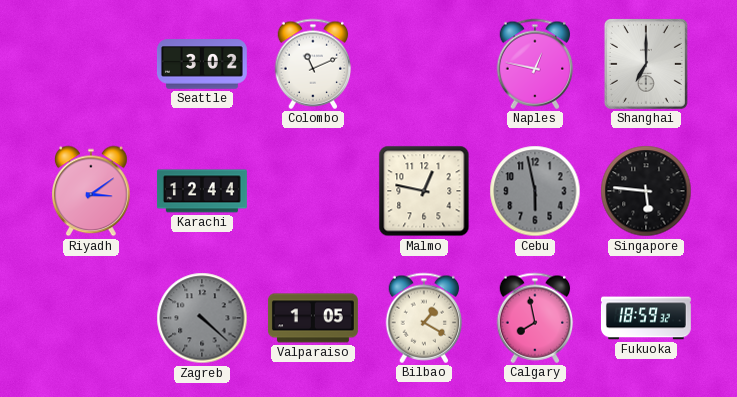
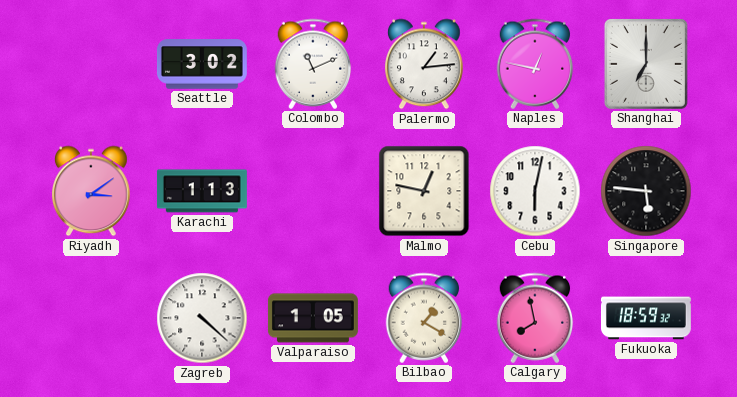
Palermo: none -> 1:14
Karachi: 12:44 -> 1:13
Cebu: 5:58 -> 6:02
Cebu dial: grey -> white
Zagreb dial: grey -> white
